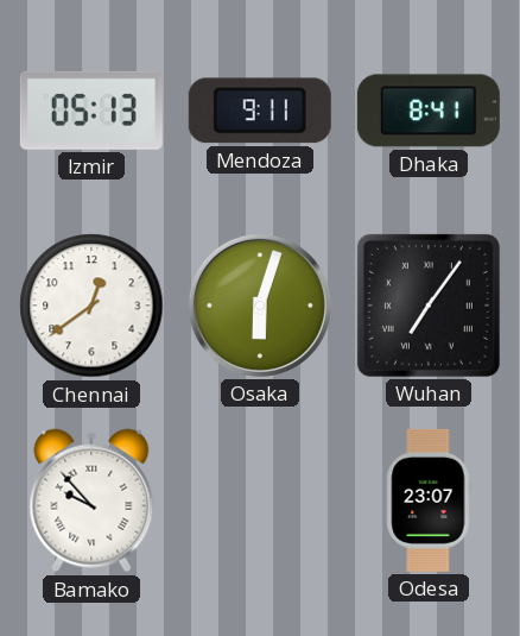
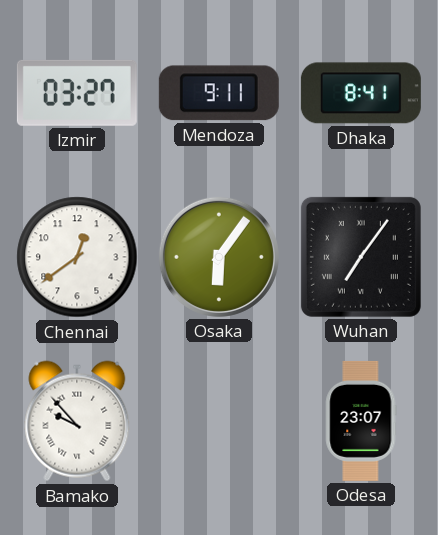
Izmir: 05:13 -> 03:27
Osaka: 6:03 -> 6:06
